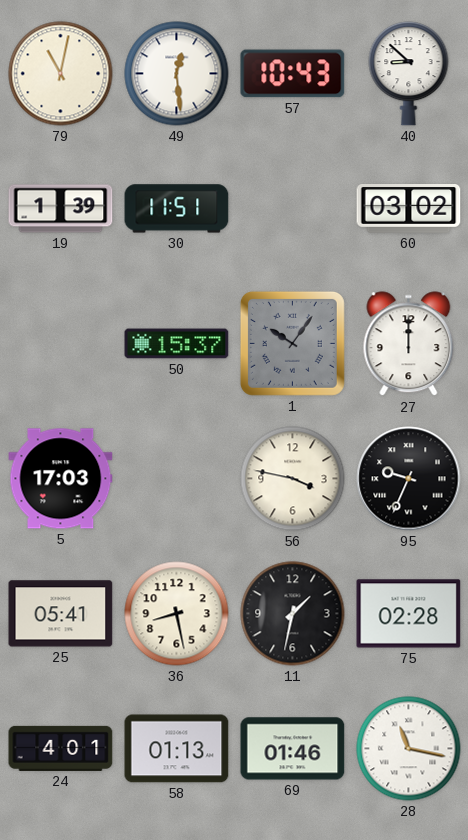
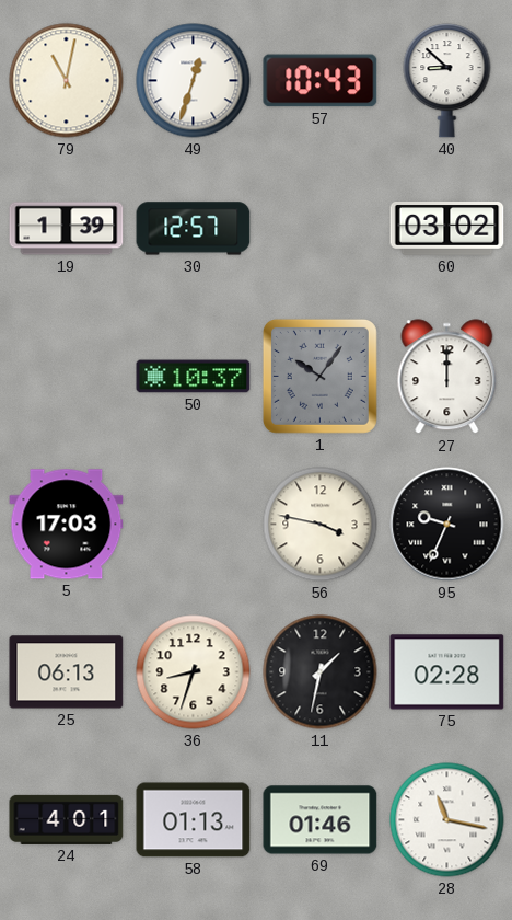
49: 12:29 -> 12:33
30: 11:51 -> 12:57
50: 15:37 -> 10:37
25: 05:41 -> 06:13
36: 8:28 -> 8:33
